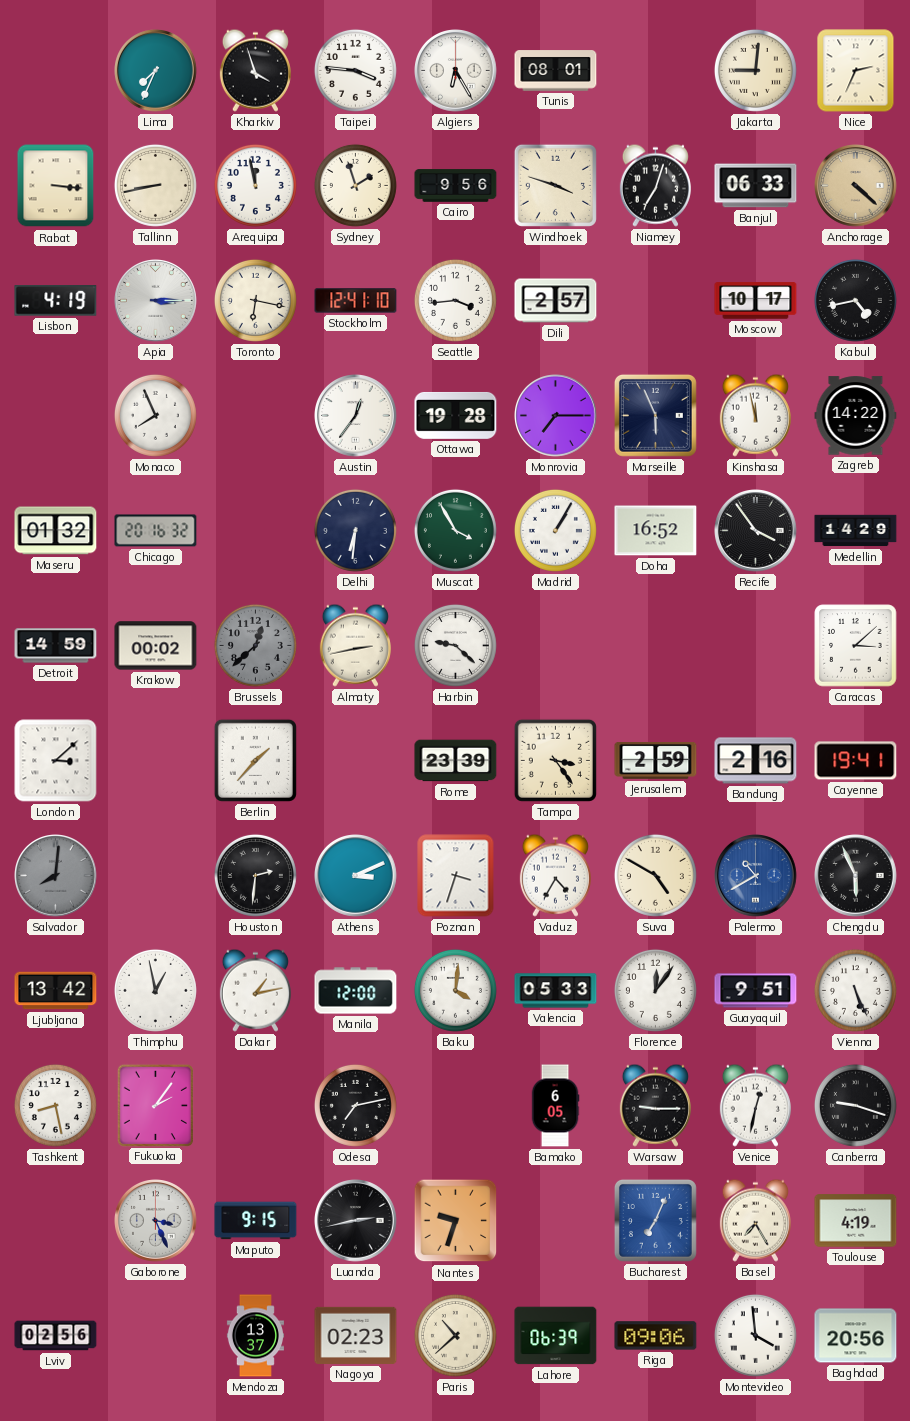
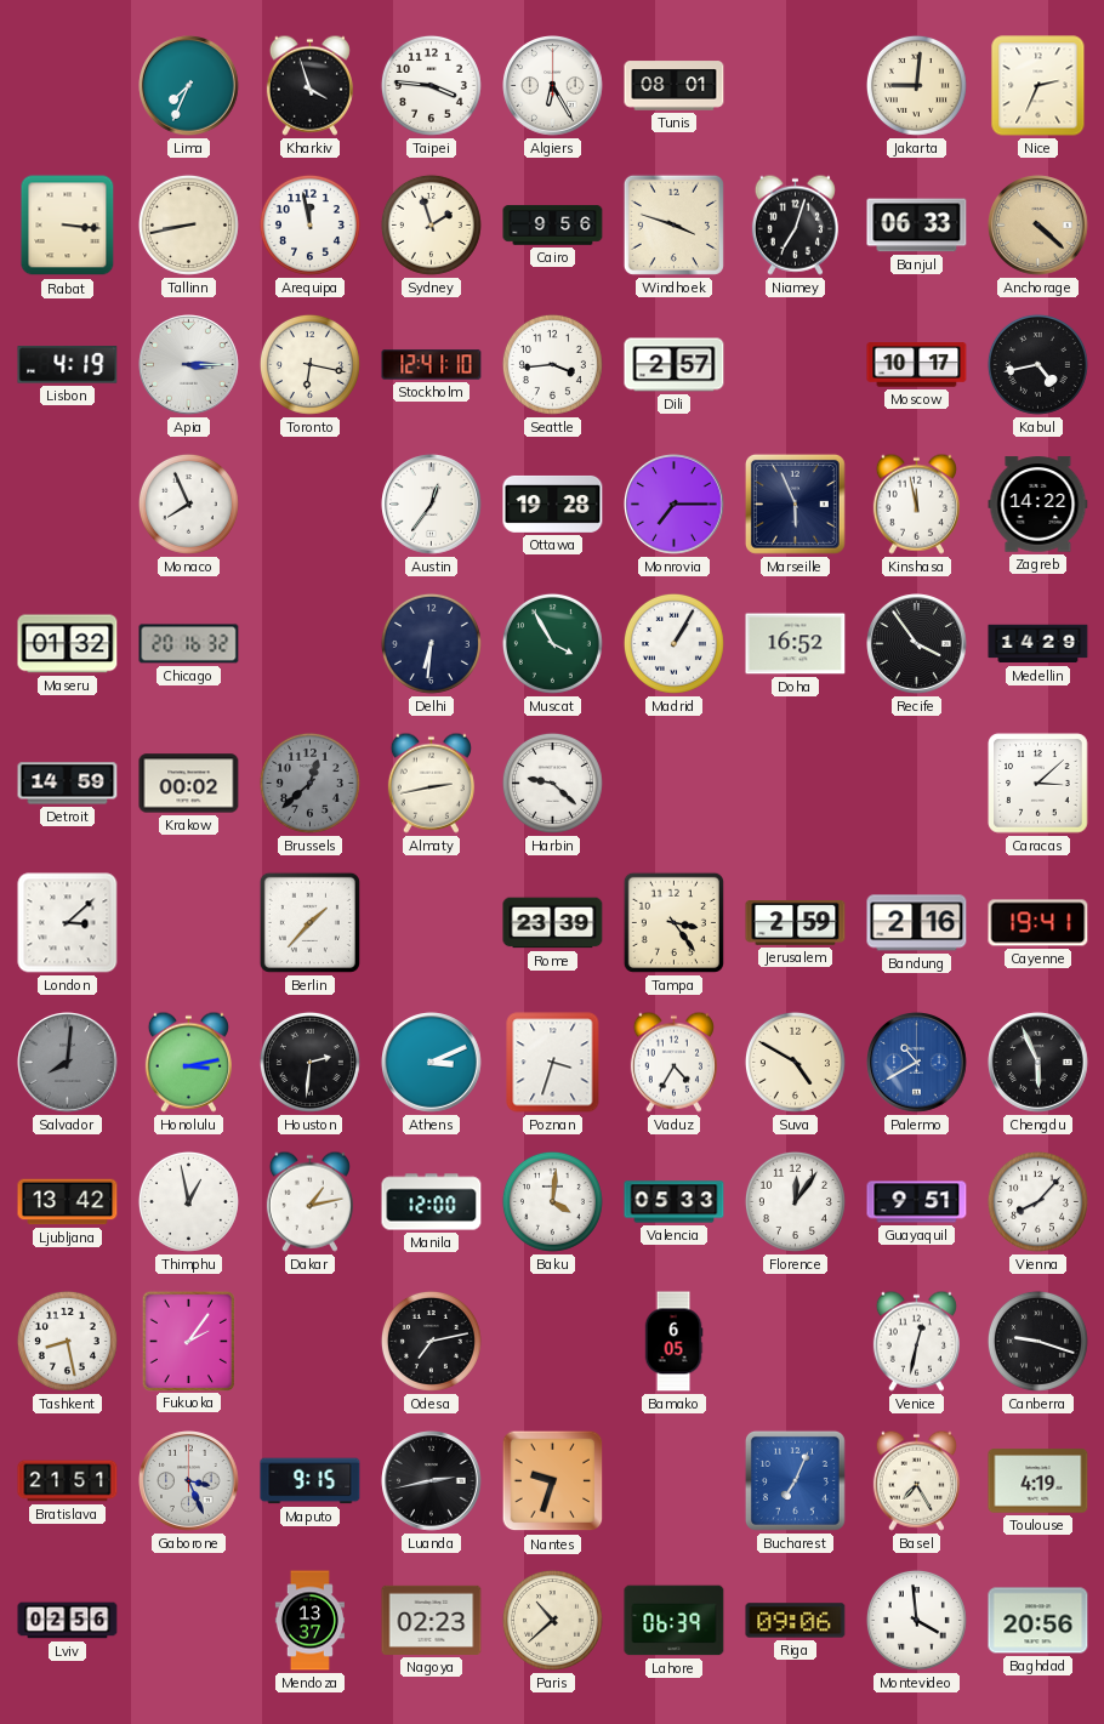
Honolulu: none -> 3:13
Vienna: 5:26 -> 8:07
Warsaw: 9:15 -> none
Bratislava: none -> 21:51
